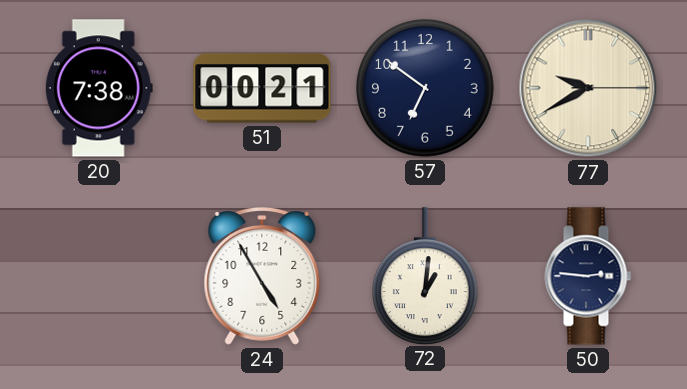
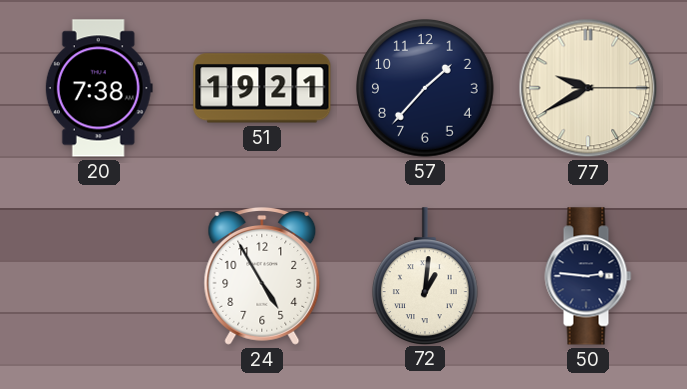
51: 00:21 -> 19:21
57: 6:51 -> 1:37
